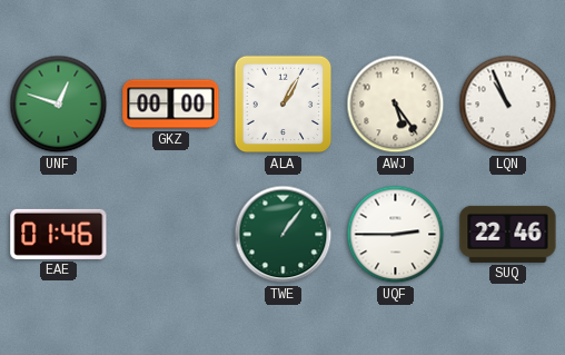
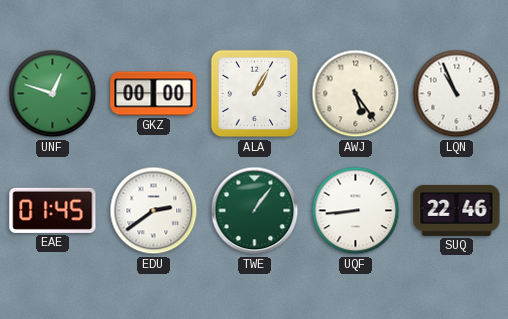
EAE: 01:46 -> 01:45
EDU: none -> 2:39
UQF: 2:45 -> 8:44
